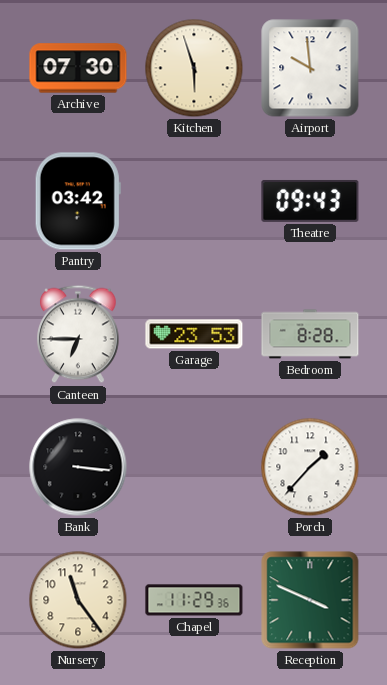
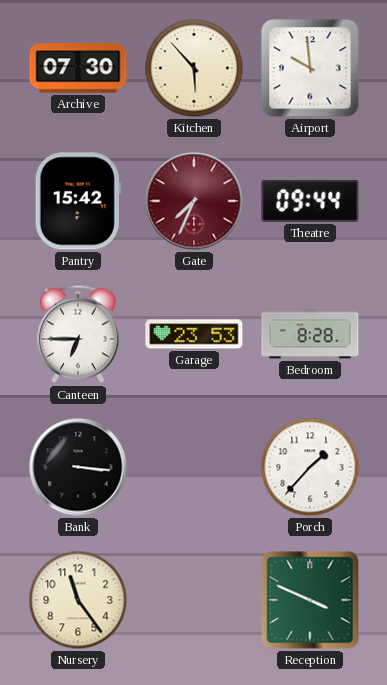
Kitchen: 5:57 -> 5:53
Pantry: 03:42 -> 15:42
Gate: none -> 7:34
Theatre: 09:43 -> 09:44
Chapel: 11:29 -> none
